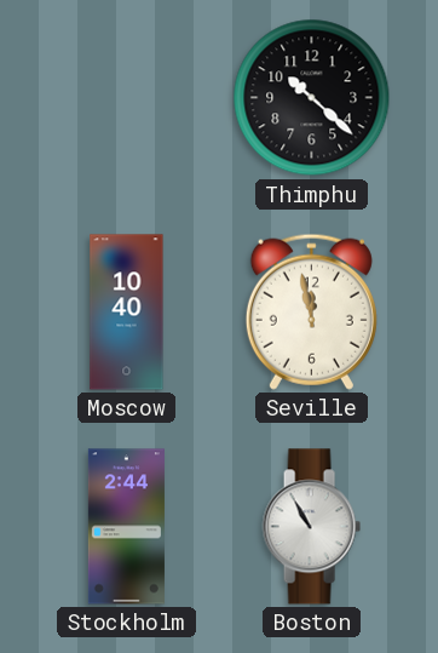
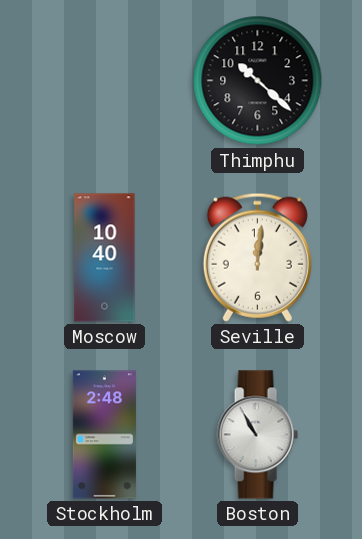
Seville: 11:58 -> 12:01
Stockholm: 2:44 -> 2:48
